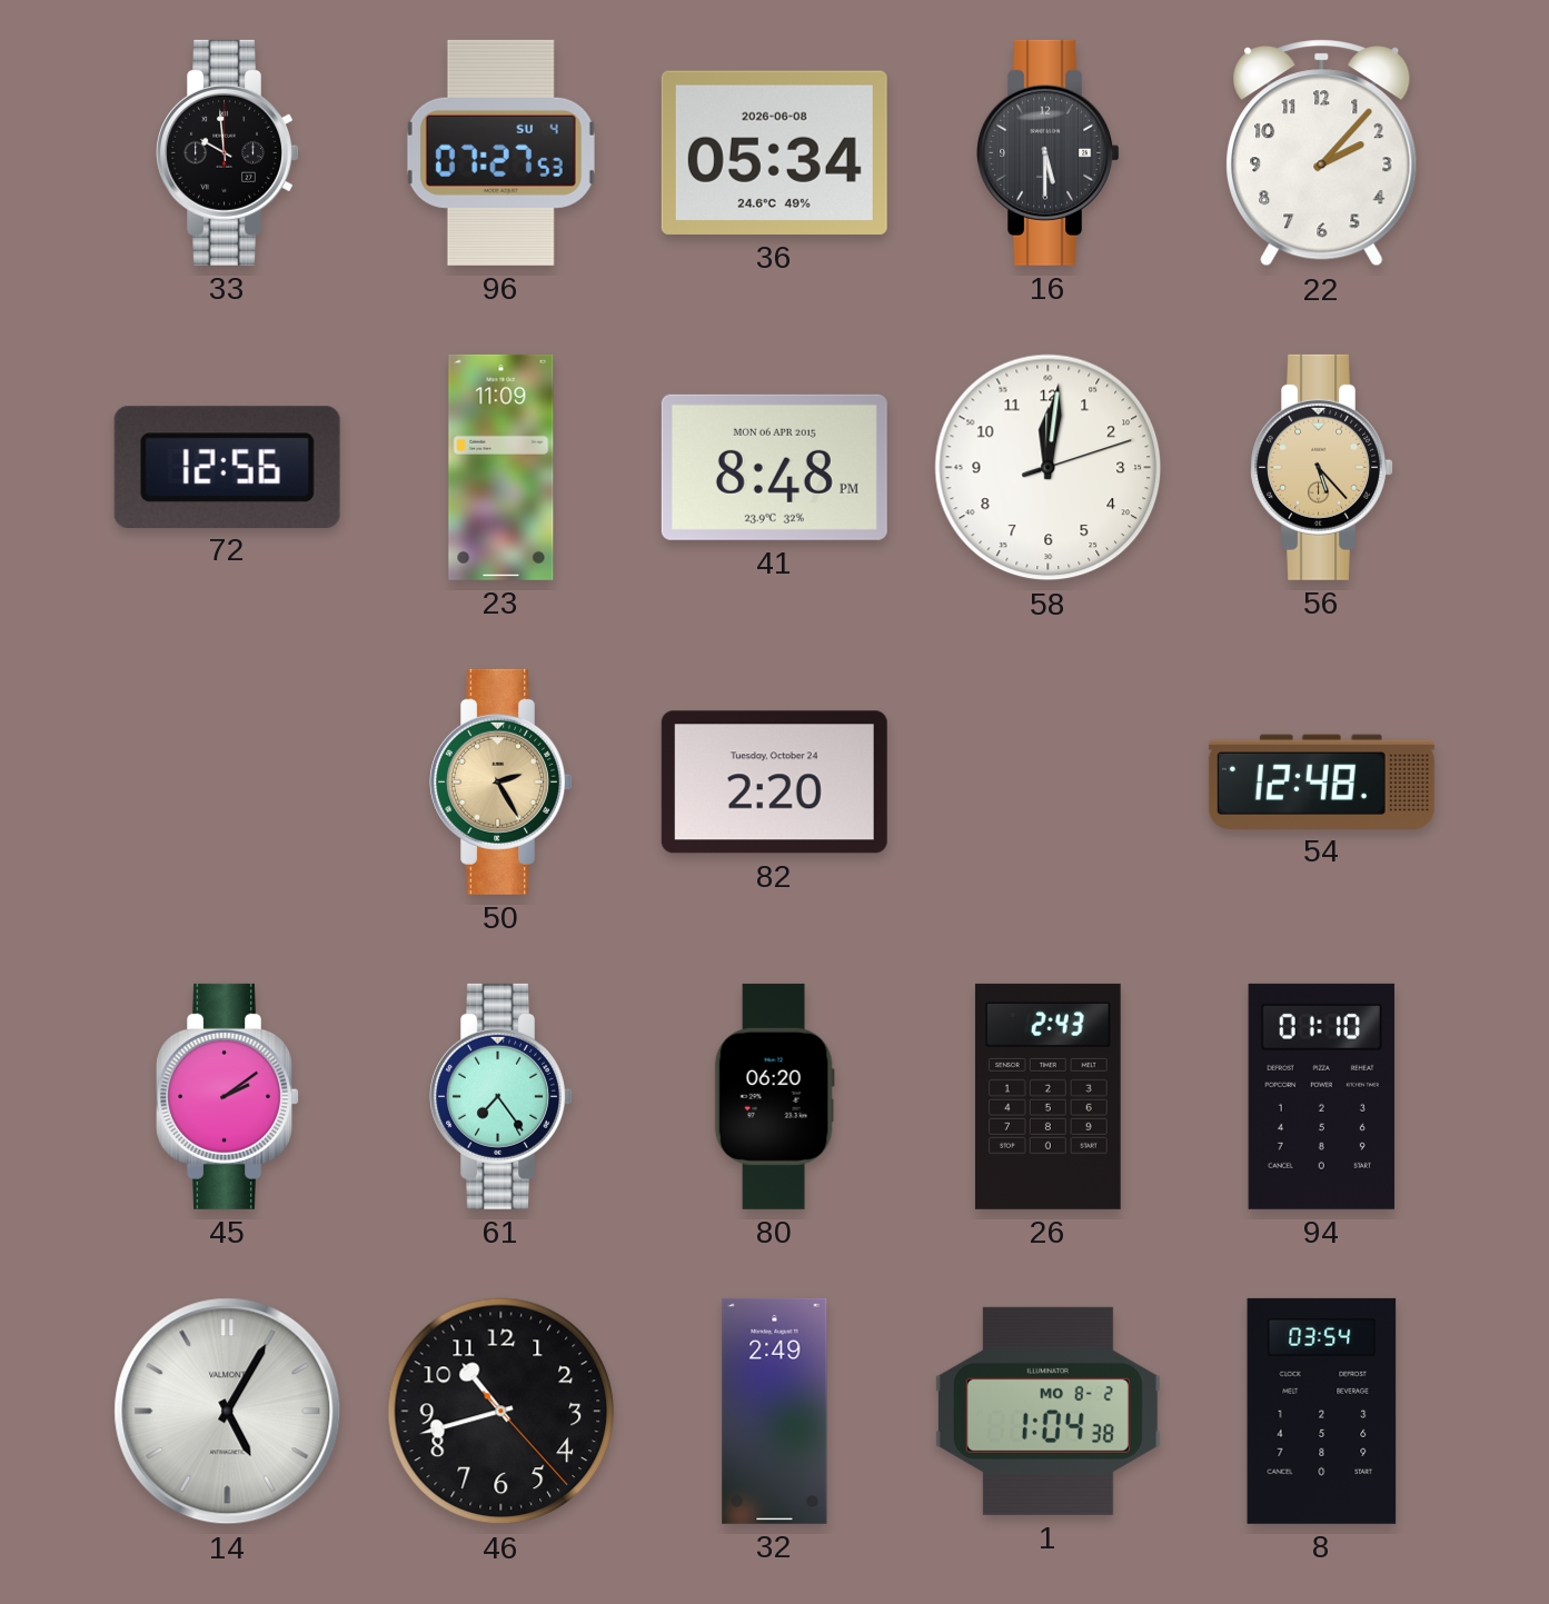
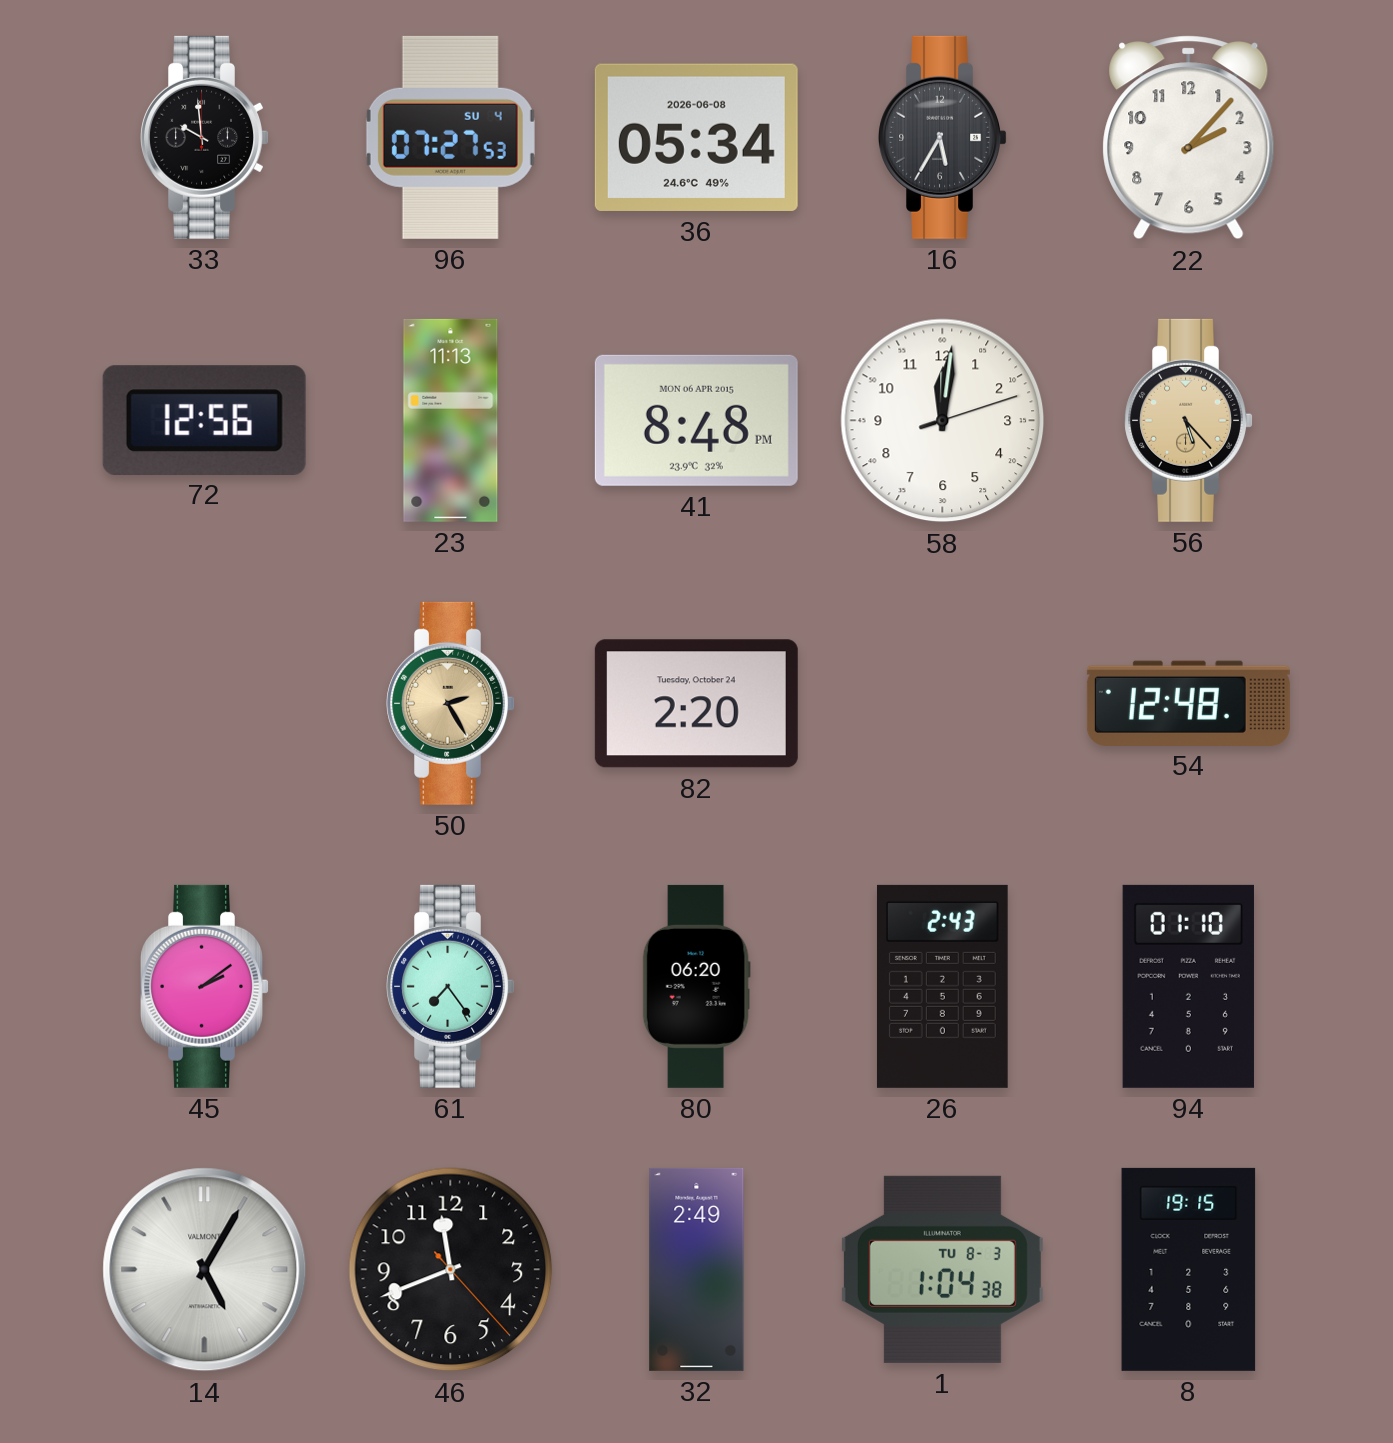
16: 5:30 -> 5:35
23: 11:09 -> 11:13
46: 10:42 -> 11:41
1 date: MO 8-2 -> TU 8-3
8: 03:54 -> 19:15
